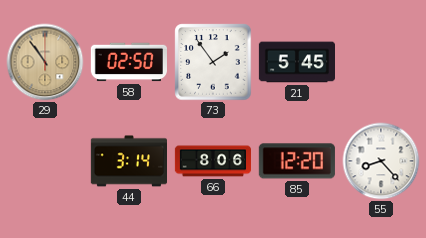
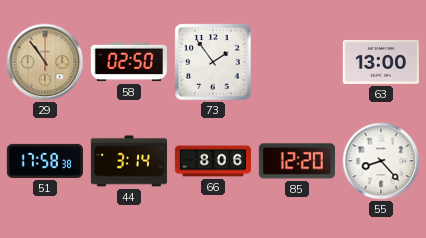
21: 5:45 -> none
63: none -> 13:00
51: none -> 17:58
